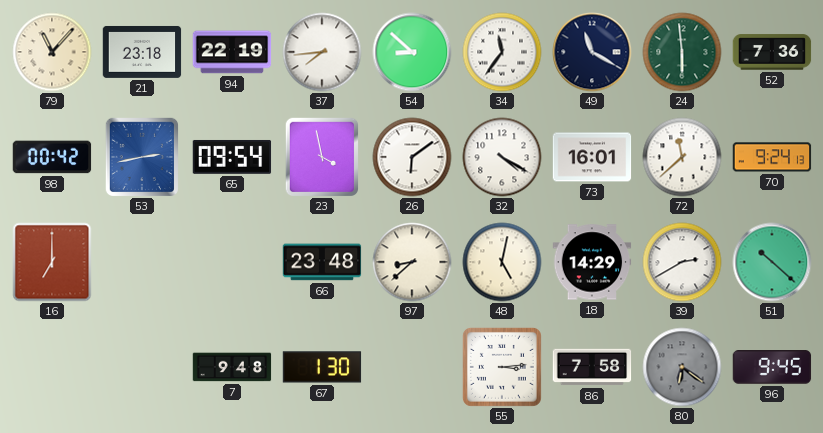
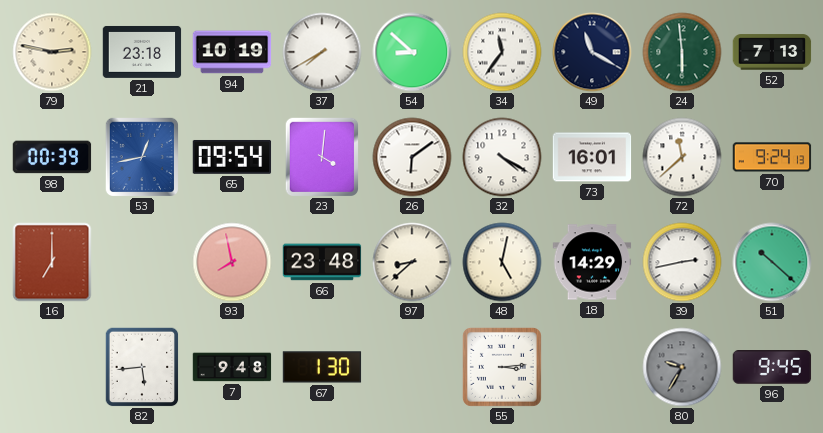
79: 11:07 -> 2:47
94: 22:19 -> 10:19
37: 7:44 -> 7:40
52: 7:36 -> 7:13
98: 00:42 -> 00:39
53: 2:43 -> 12:43
23: 3:58 -> 4:01
93: none -> 7:58
39: 2:40 -> 2:43
82: none -> 5:44
86: 7:58 -> none
80: 6:21 -> 9:35
